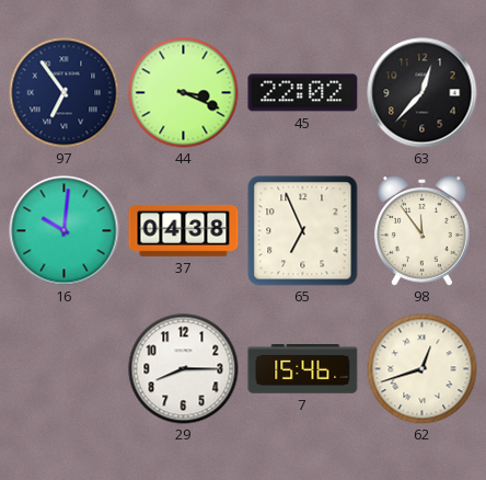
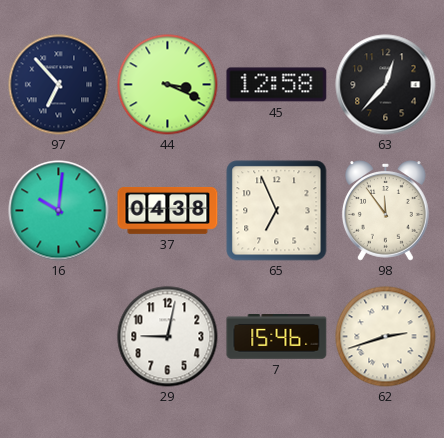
97: 6:54 -> 6:53
45: 22:02 -> 12:58
29: 8:15 -> 9:02
62: 12:42 -> 2:42
